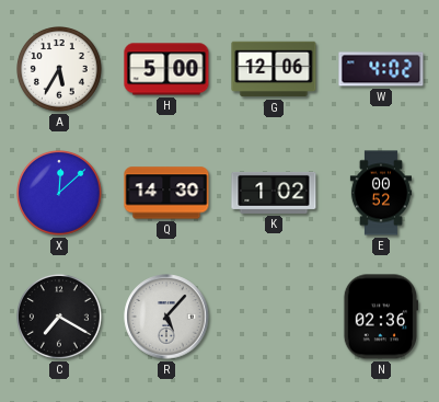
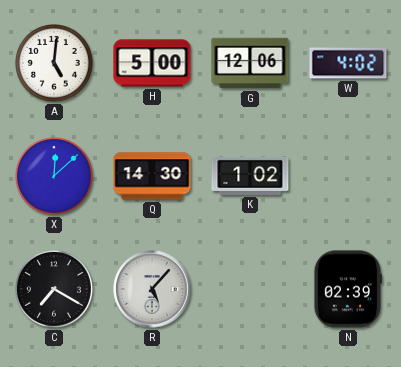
A: 5:35 -> 5:01
E: 00:52 -> none
N: 02:36 -> 02:39
